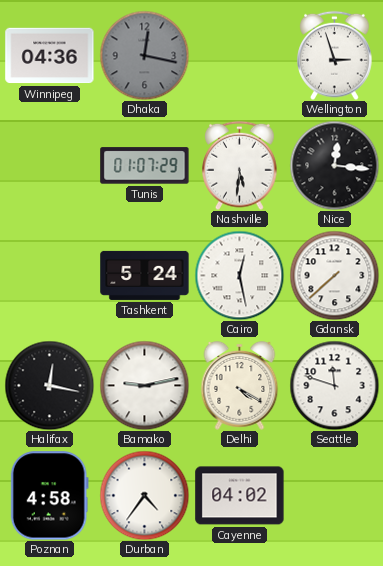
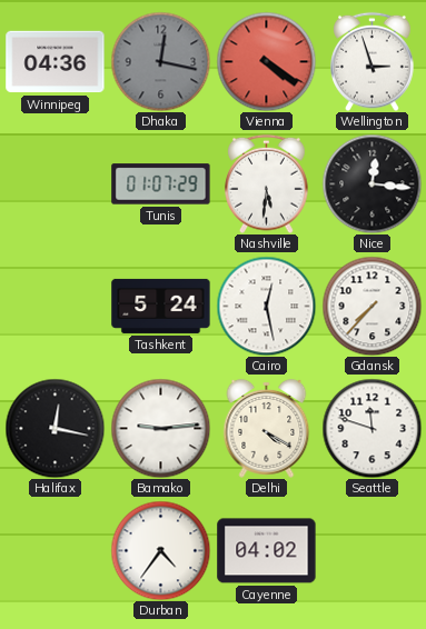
Vienna: none -> 4:21
Gdansk: 7:38 -> 7:37
Bamako: 9:13 -> 9:14
Poznan: 4:58 -> none
